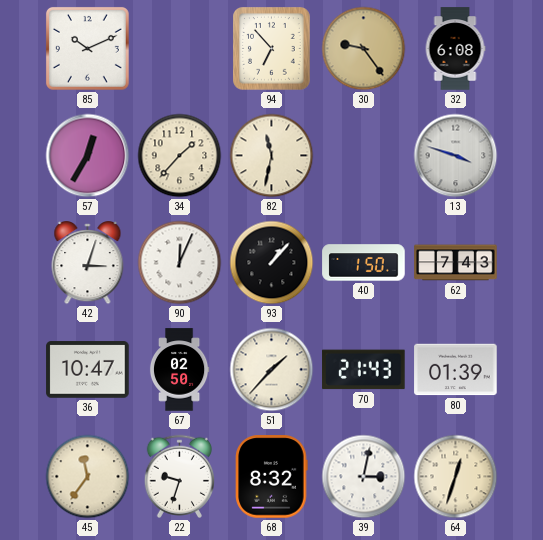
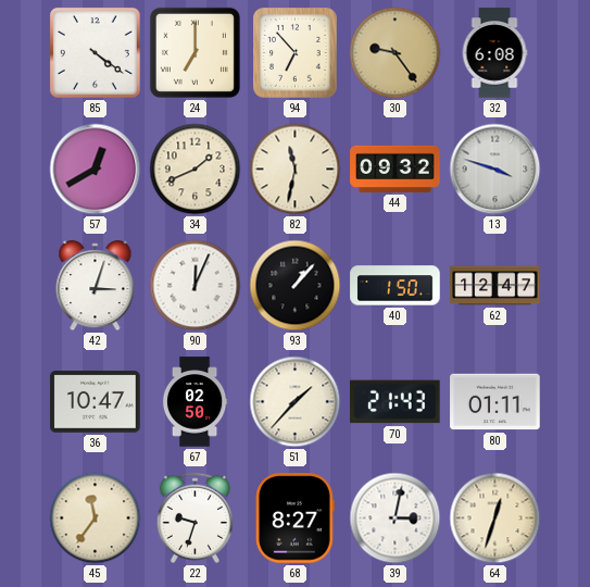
85: 10:11 -> 4:21
24: none -> 7:00
57: 12:35 -> 12:40
34: 1:37 -> 1:41
44: none -> 09:32
62: 7:43 -> 12:47
80: 01:39 -> 01:11
68: 8:32 -> 8:27
